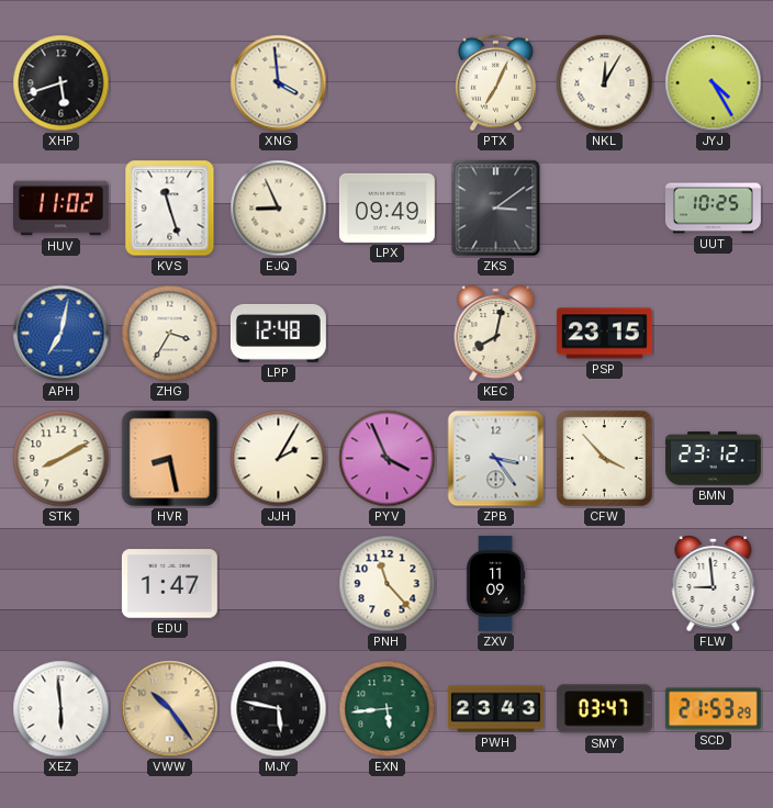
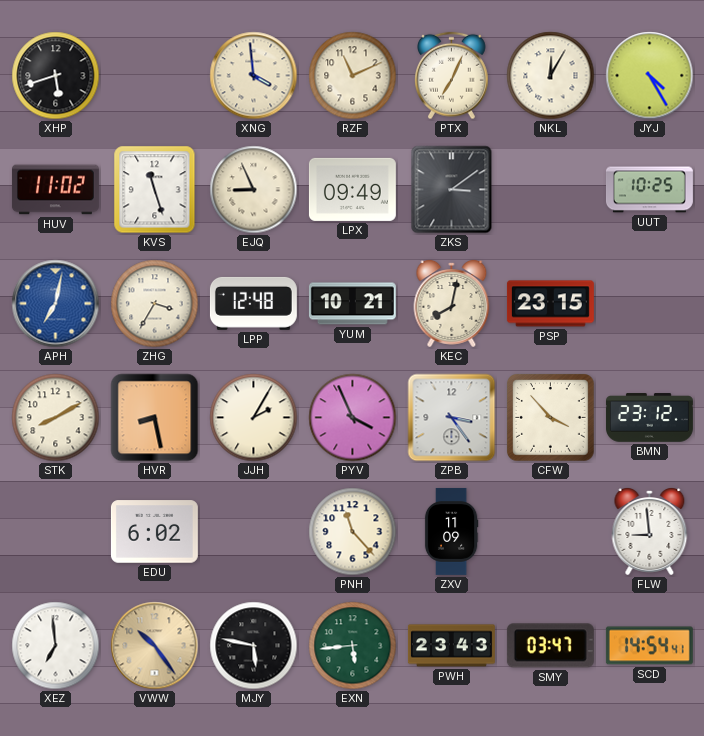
RZF: none -> 11:11
YUM: none -> 10:21
EDU: 1:47 -> 6:02
XEZ: 5:59 -> 6:59
SCD: 21:53 -> 14:54
